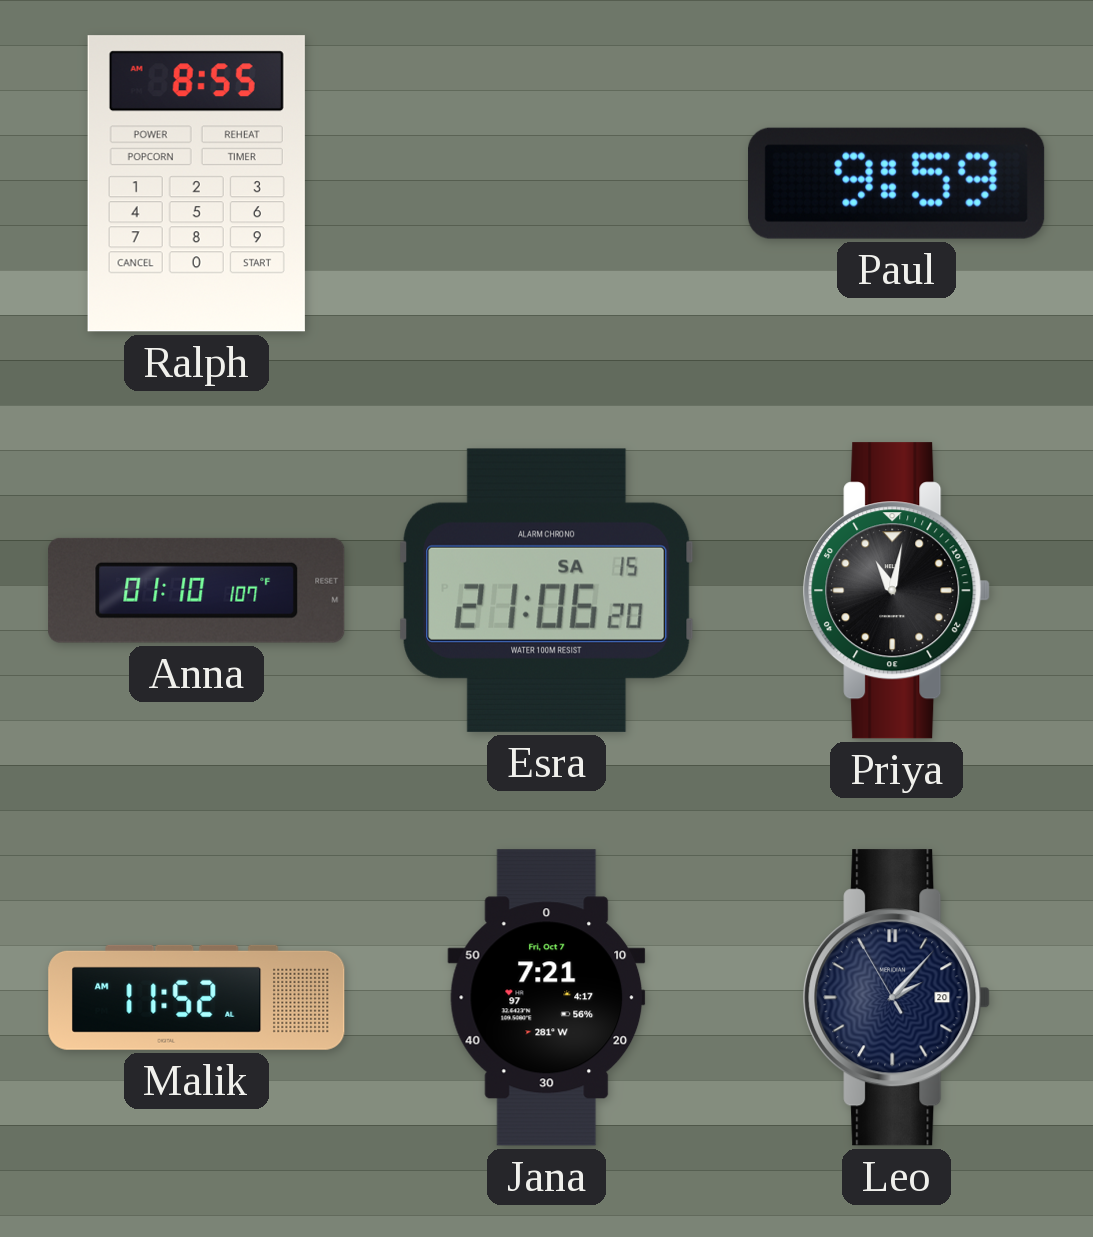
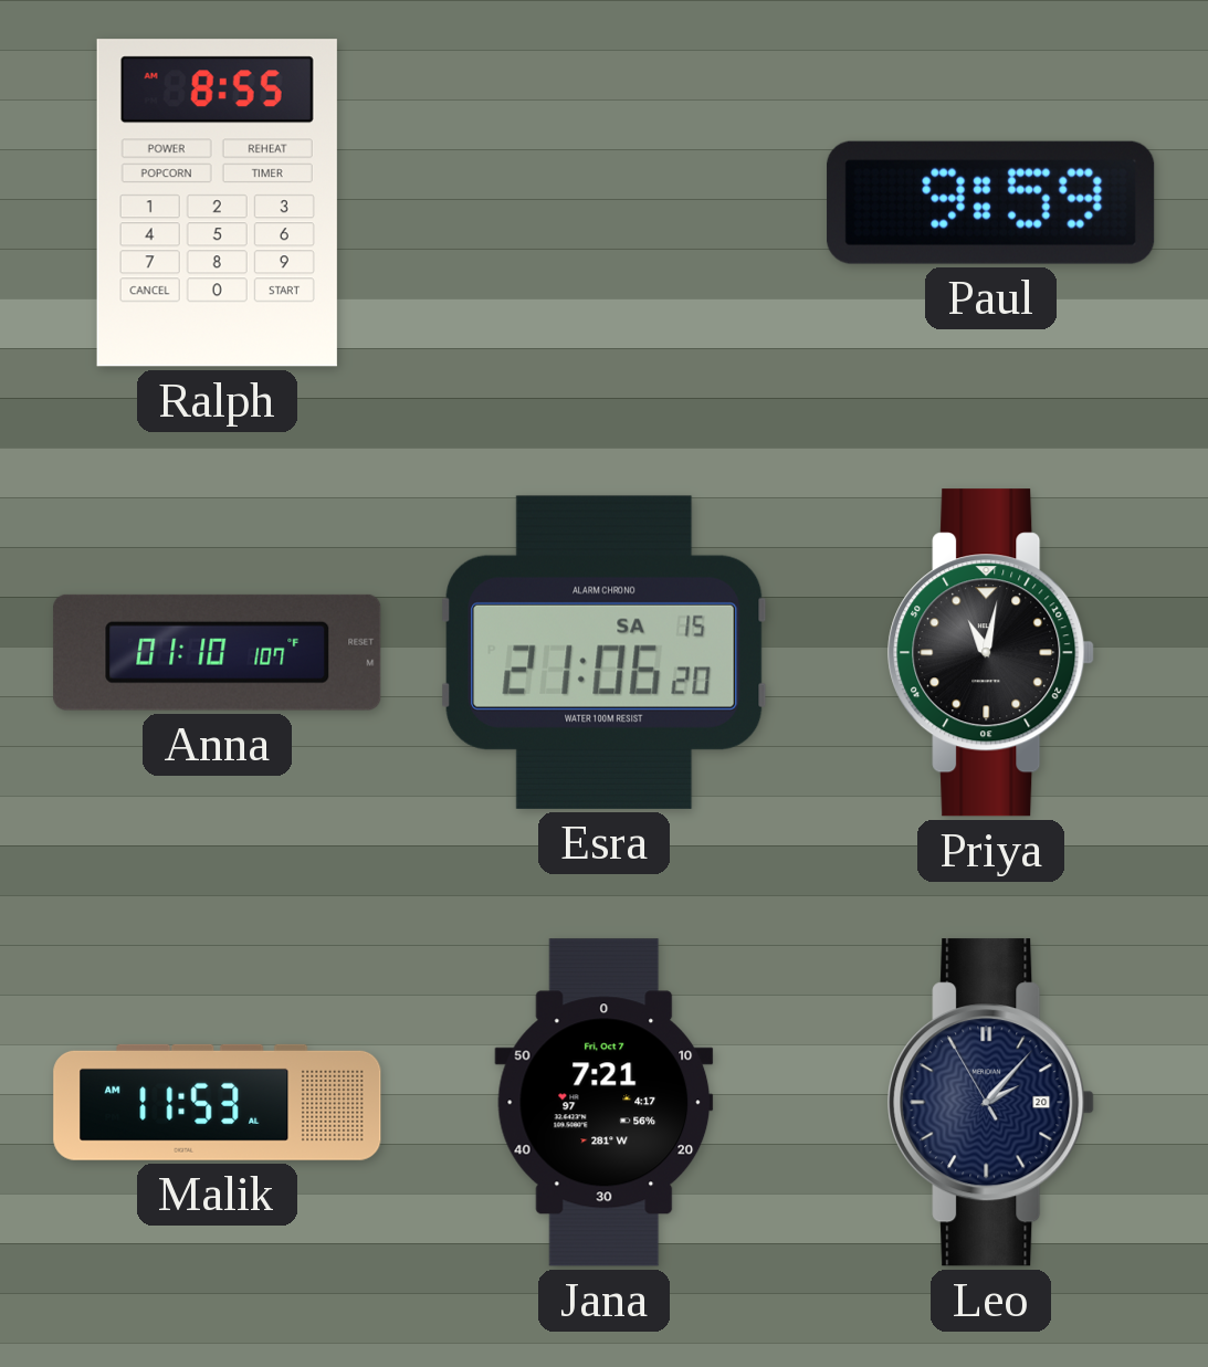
Malik: 11:52 -> 11:53
